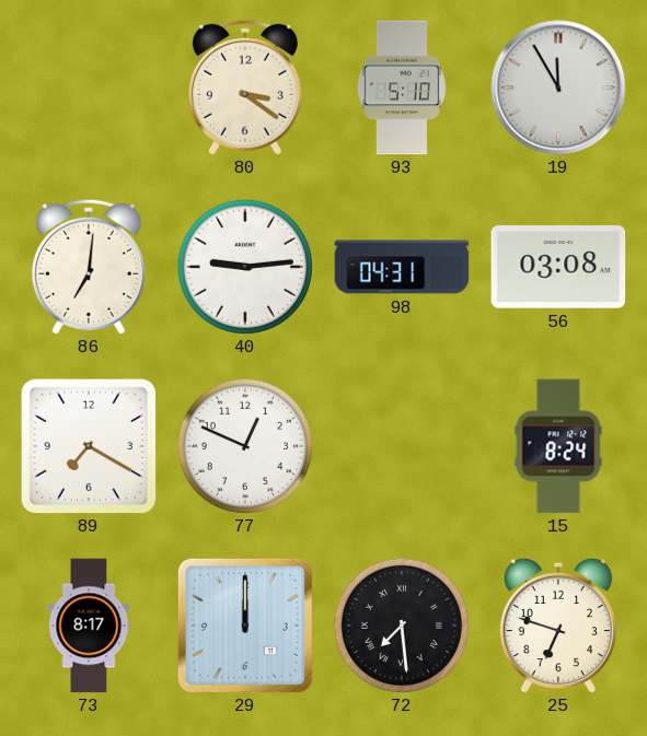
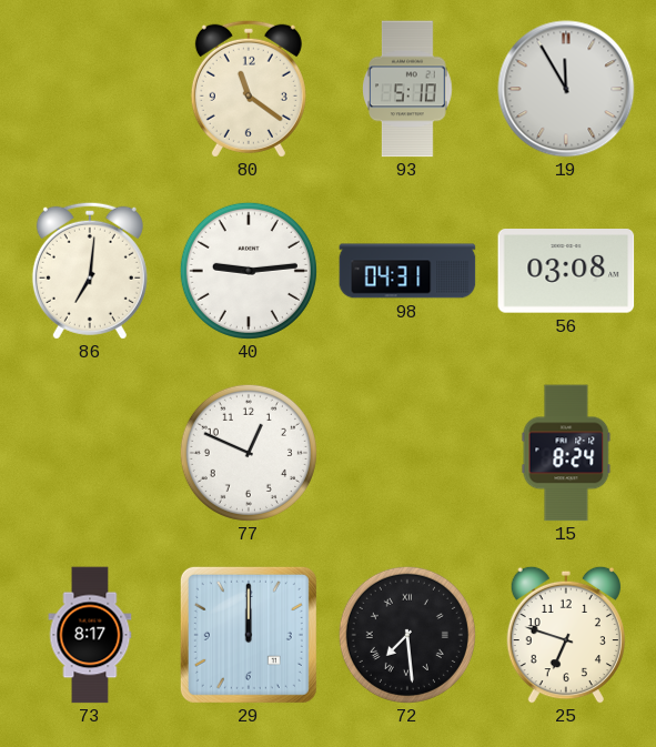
80: 3:21 -> 11:21
89: 7:20 -> none
